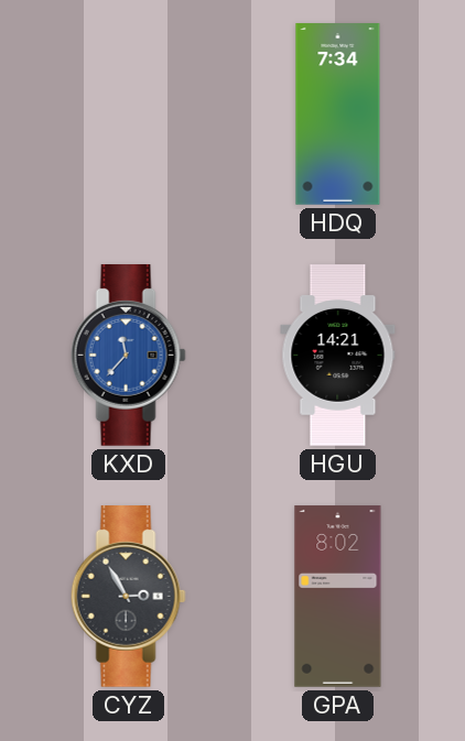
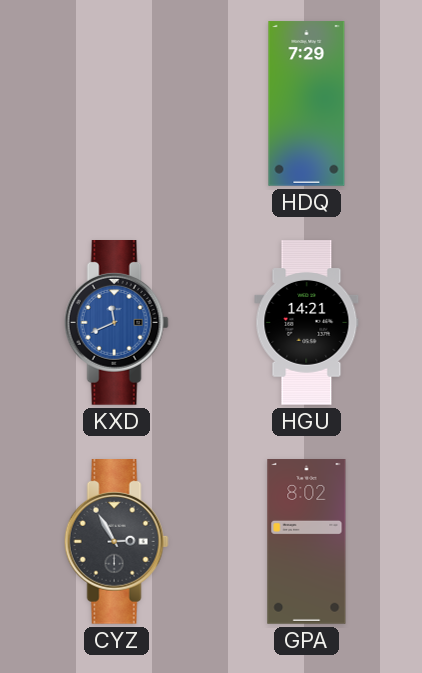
HDQ: 7:34 -> 7:29
KXD: 11:37 -> 11:41
